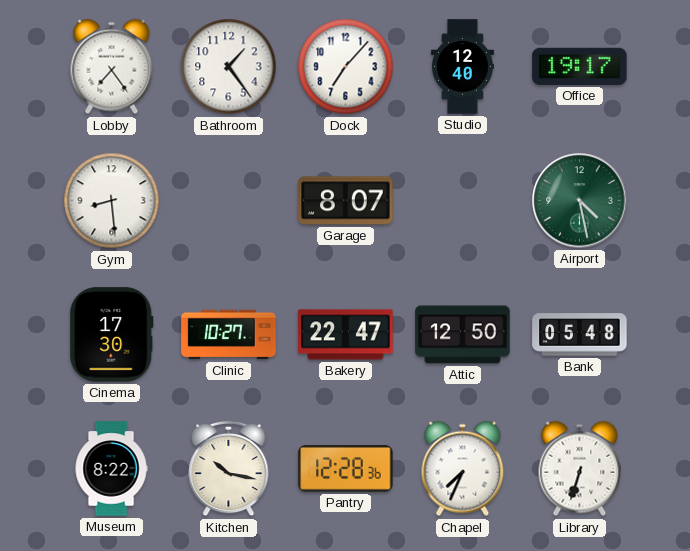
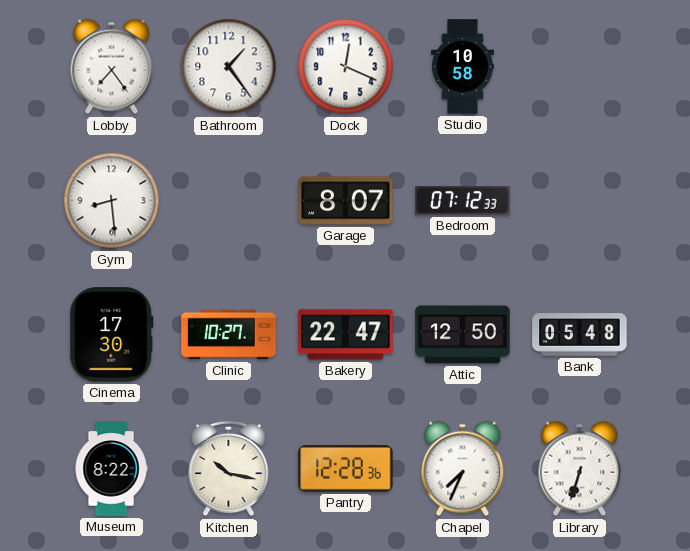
Dock: 7:07 -> 12:19
Studio: 12:40 -> 10:58
Office: 19:17 -> none
Bedroom: none -> 07:12
Airport: 4:28 -> none
